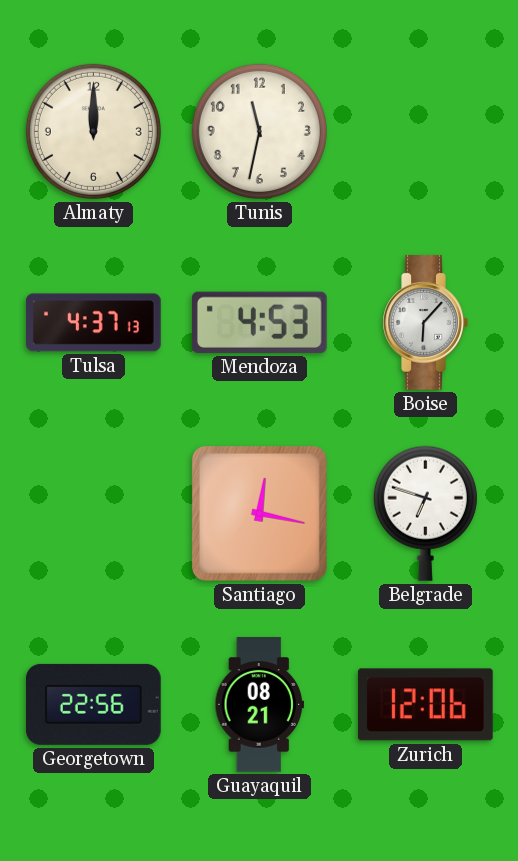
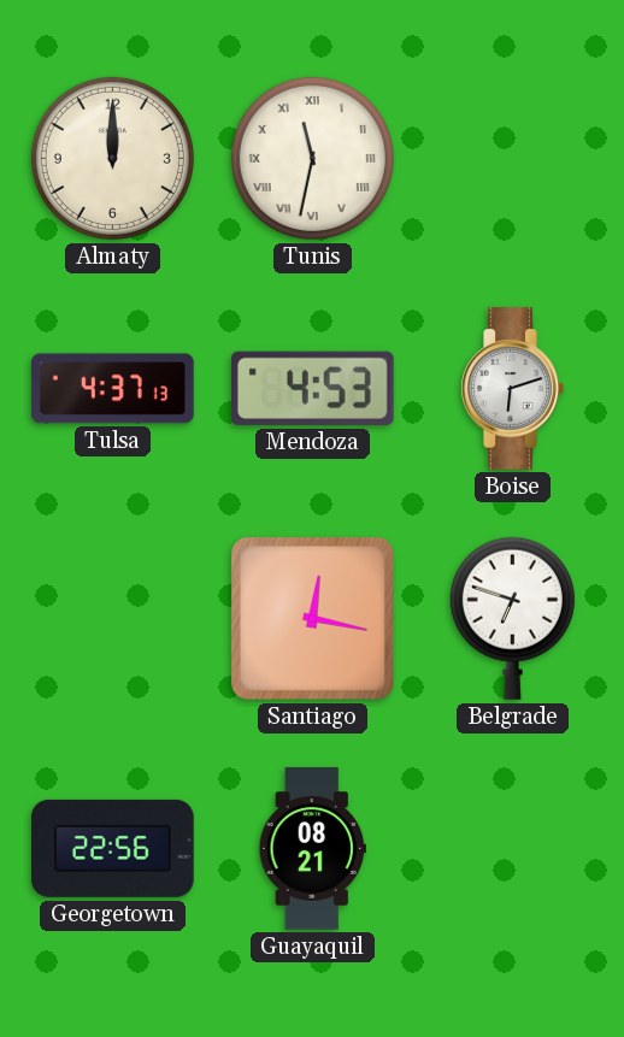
Tunis numerals: Arabic -> Roman
Boise: 6:07 -> 6:12
Zurich: 12:06 -> none
